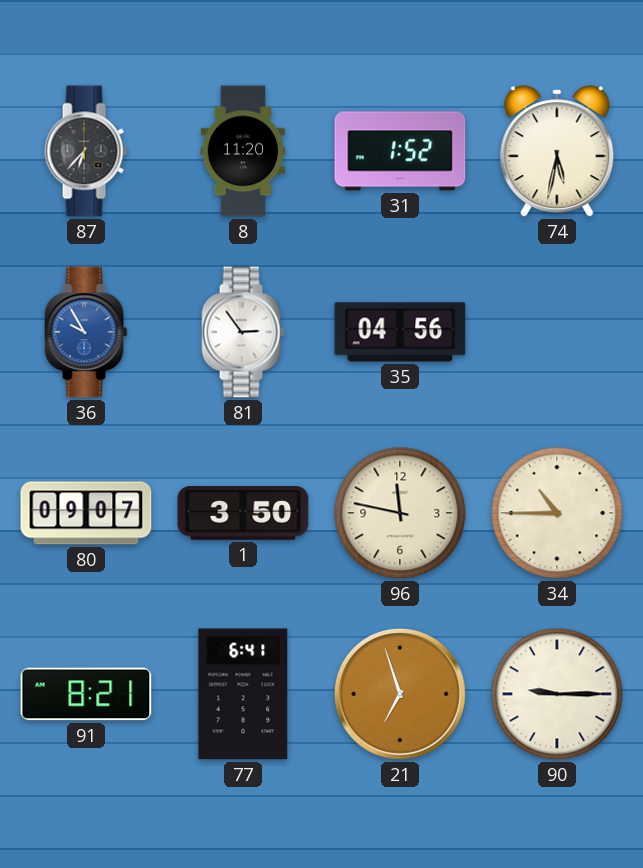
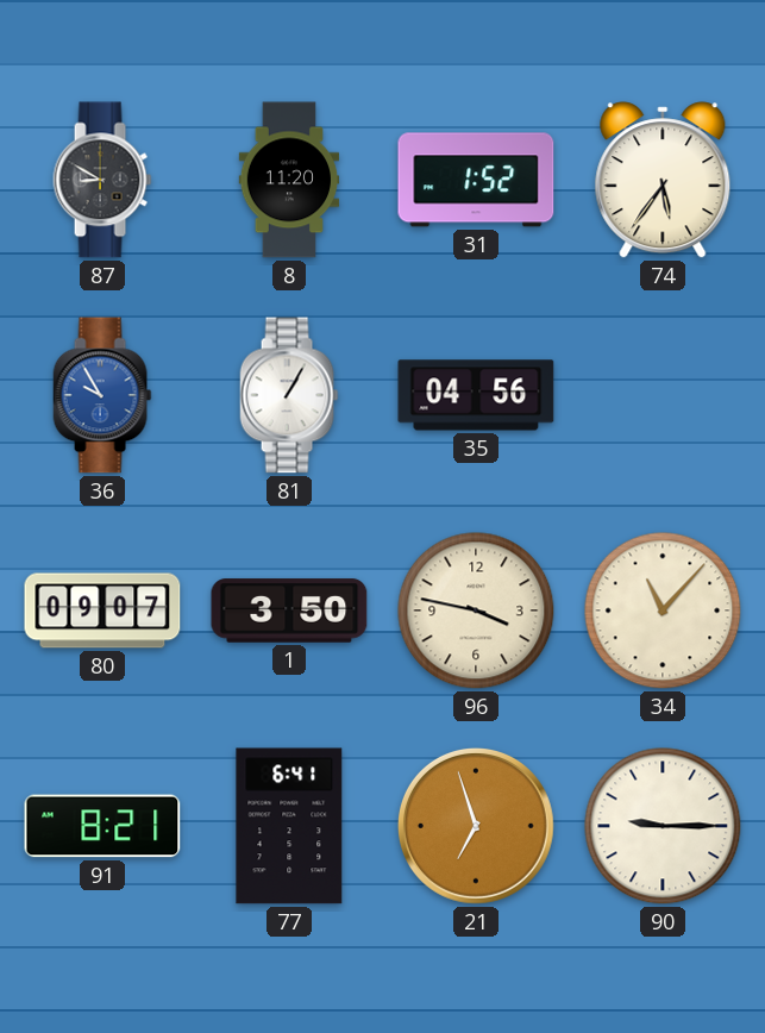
87: 6:37 -> 8:50
74: 5:32 -> 5:36
81: 2:54 -> 1:05
96: 11:47 -> 3:47
34: 10:45 -> 11:07
